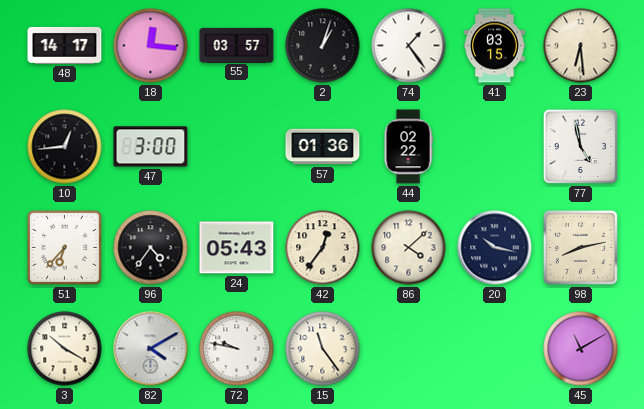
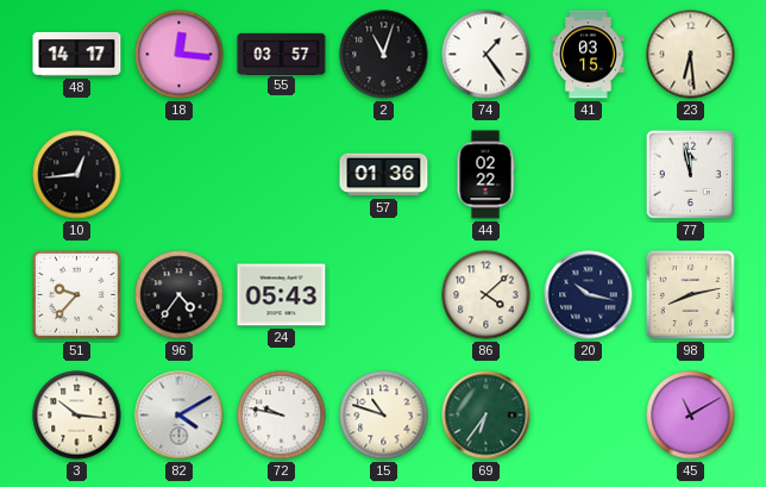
2: 1:03 -> 11:03
47: 3:00 -> none
77: 4:58 -> 11:58
51: 6:37 -> 9:37
42: 12:36 -> none
3: 10:20 -> 10:16
15: 11:24 -> 10:48
69: none -> 6:36
